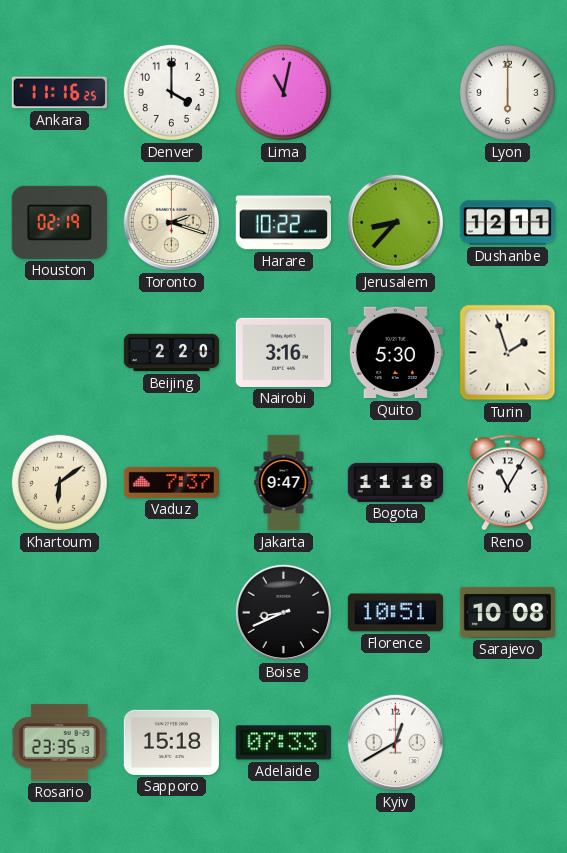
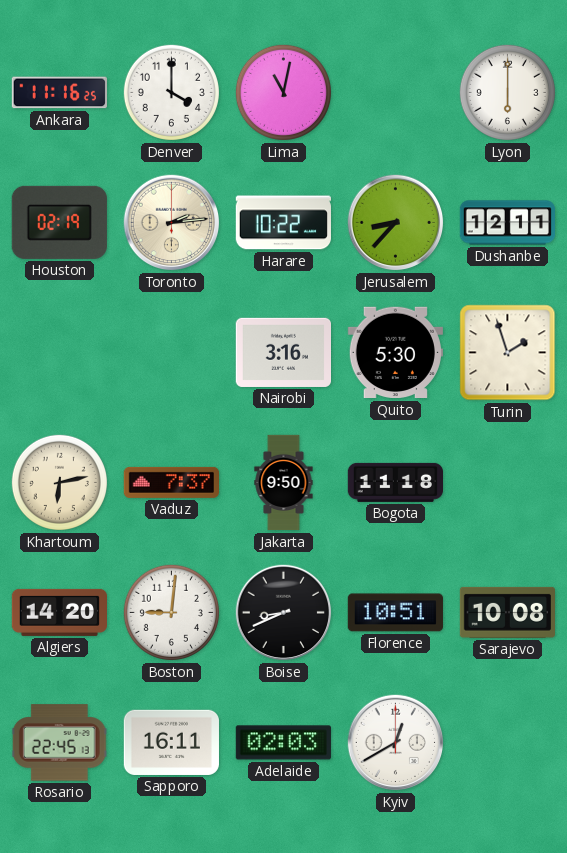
Toronto: 2:18 -> 2:14
Beijing: 2:20 -> none
Khartoum: 6:09 -> 6:13
Jakarta: 9:47 -> 9:50
Reno: 11:05 -> none
Algiers: none -> 14:20
Boston: none -> 9:01
Rosario: 23:35 -> 22:45
Sapporo: 15:18 -> 16:11
Adelaide: 07:33 -> 02:03
